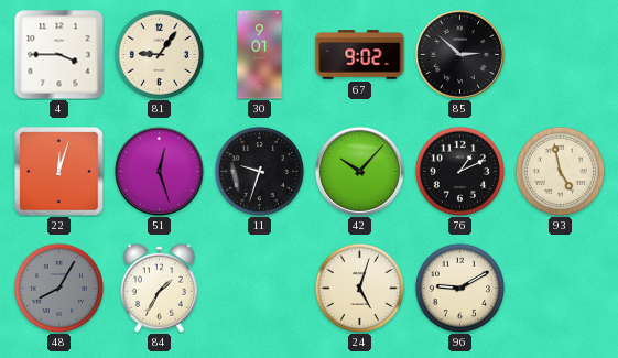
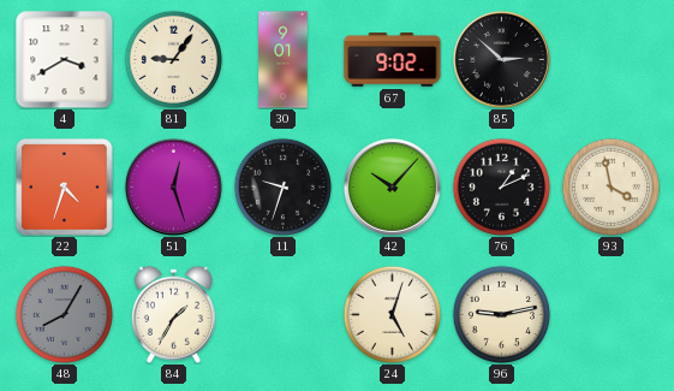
4: 3:45 -> 3:40
22: 12:03 -> 4:33
93: 4:58 -> 3:58
96: 9:10 -> 9:13
